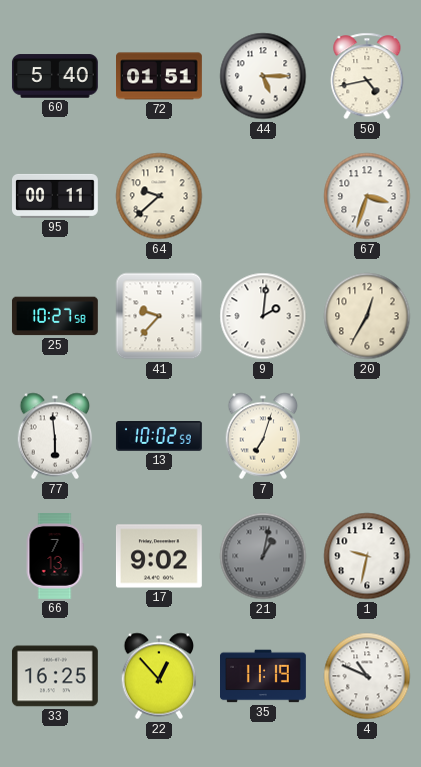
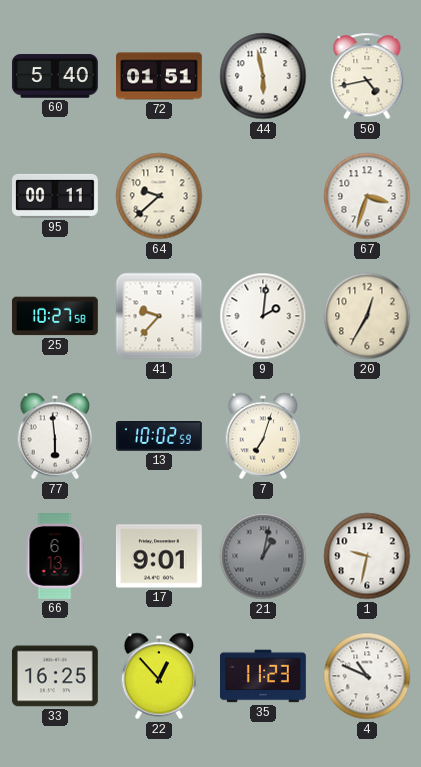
44: 5:15 -> 5:58
66: 7:13 -> 6:13
17: 9:02 -> 9:01
35: 11:19 -> 11:23
